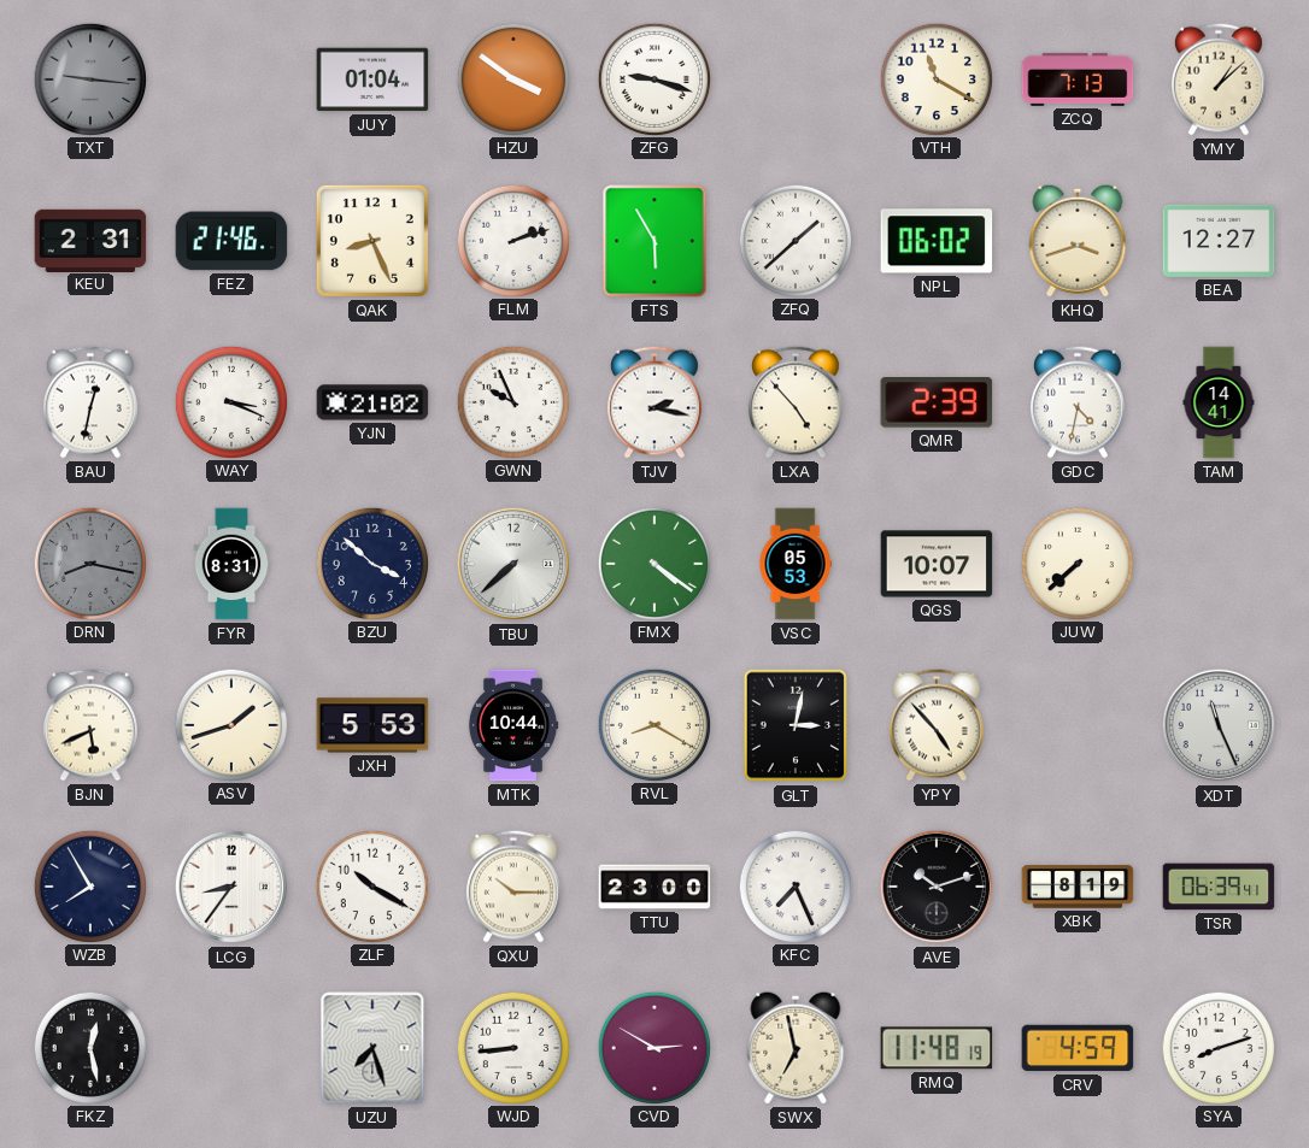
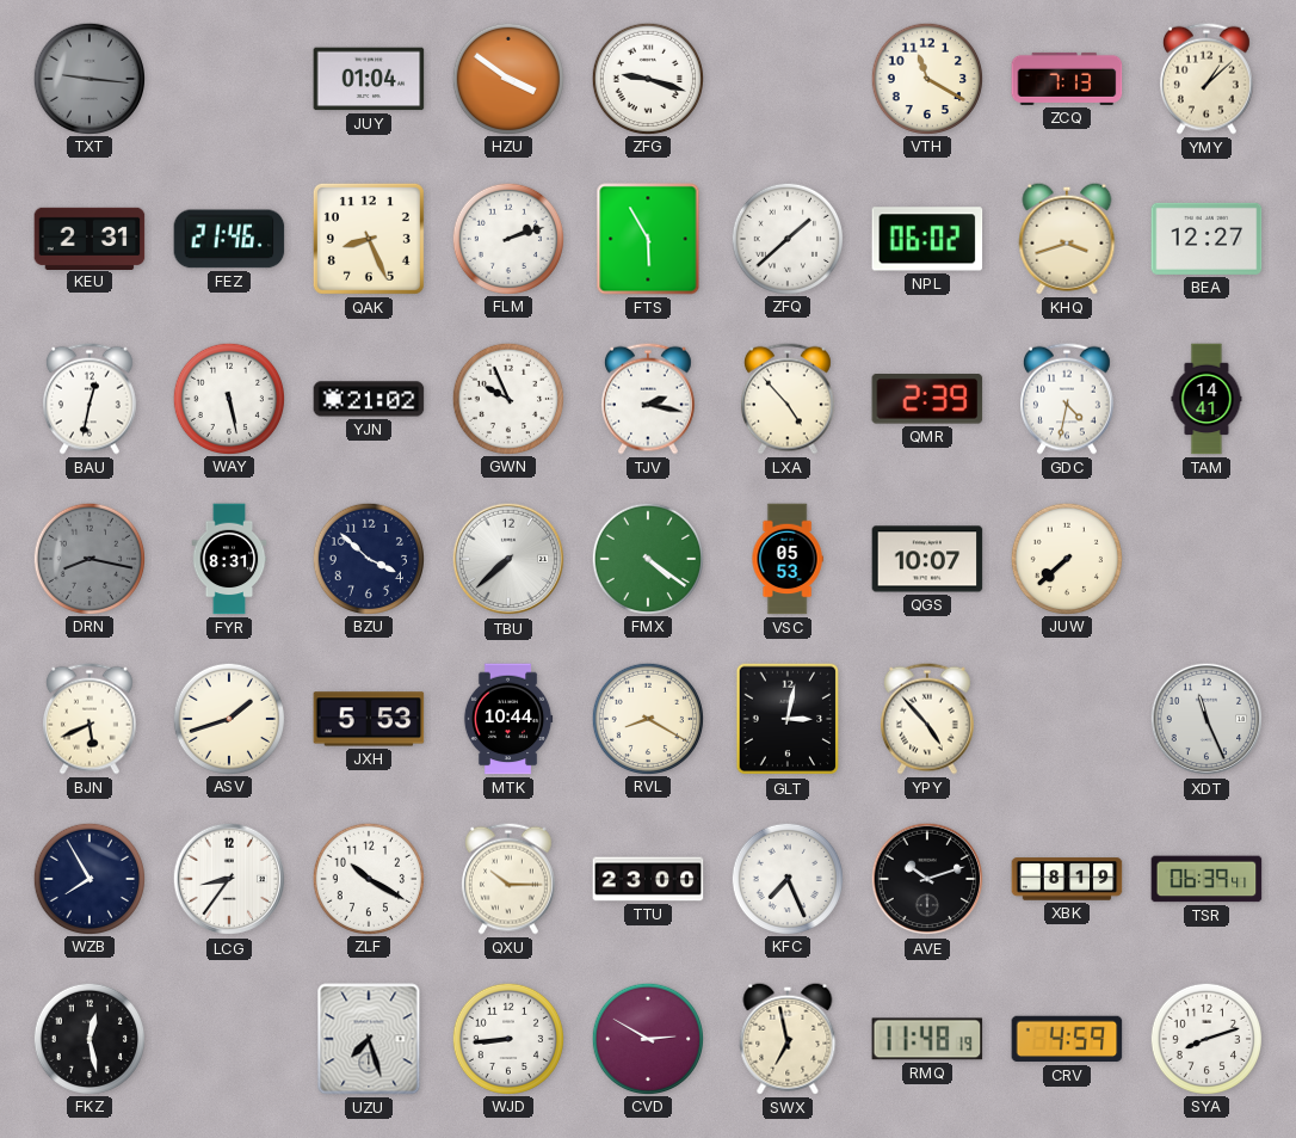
WAY: 3:19 -> 5:28
